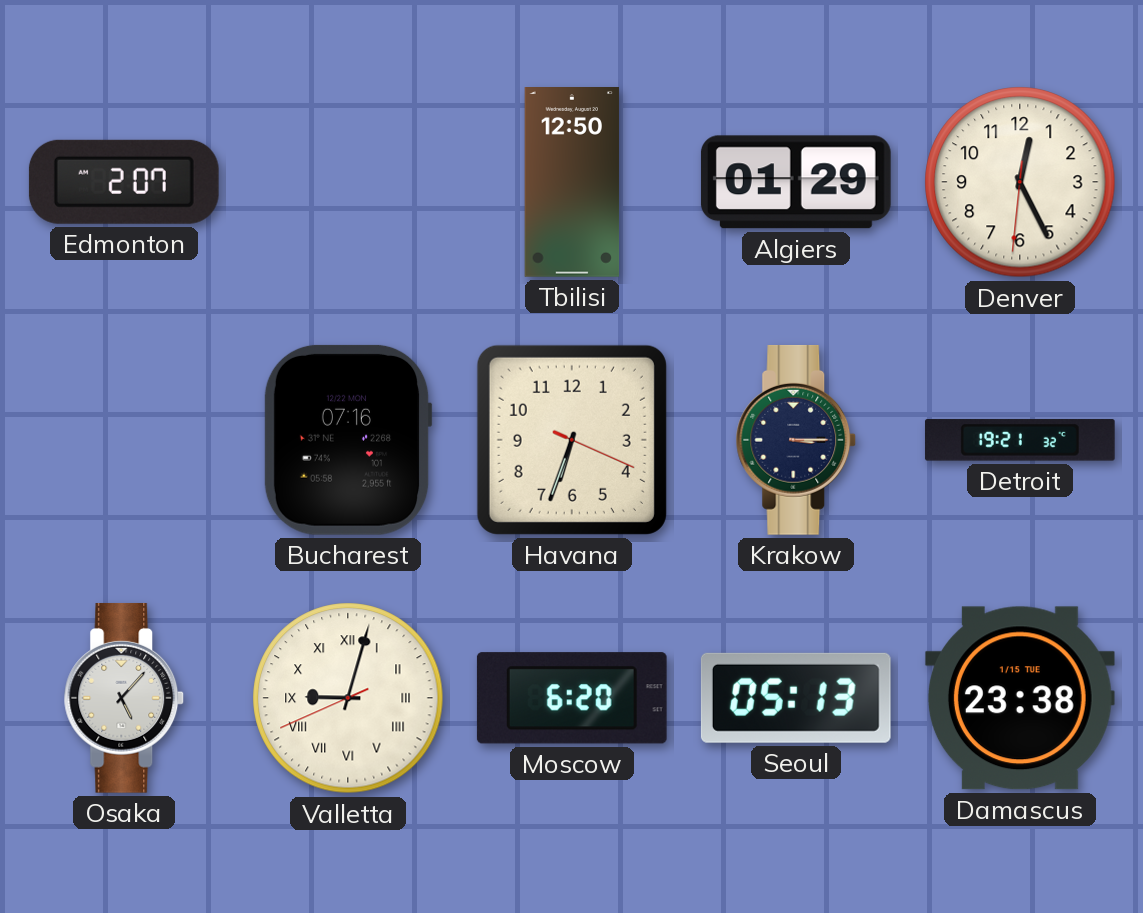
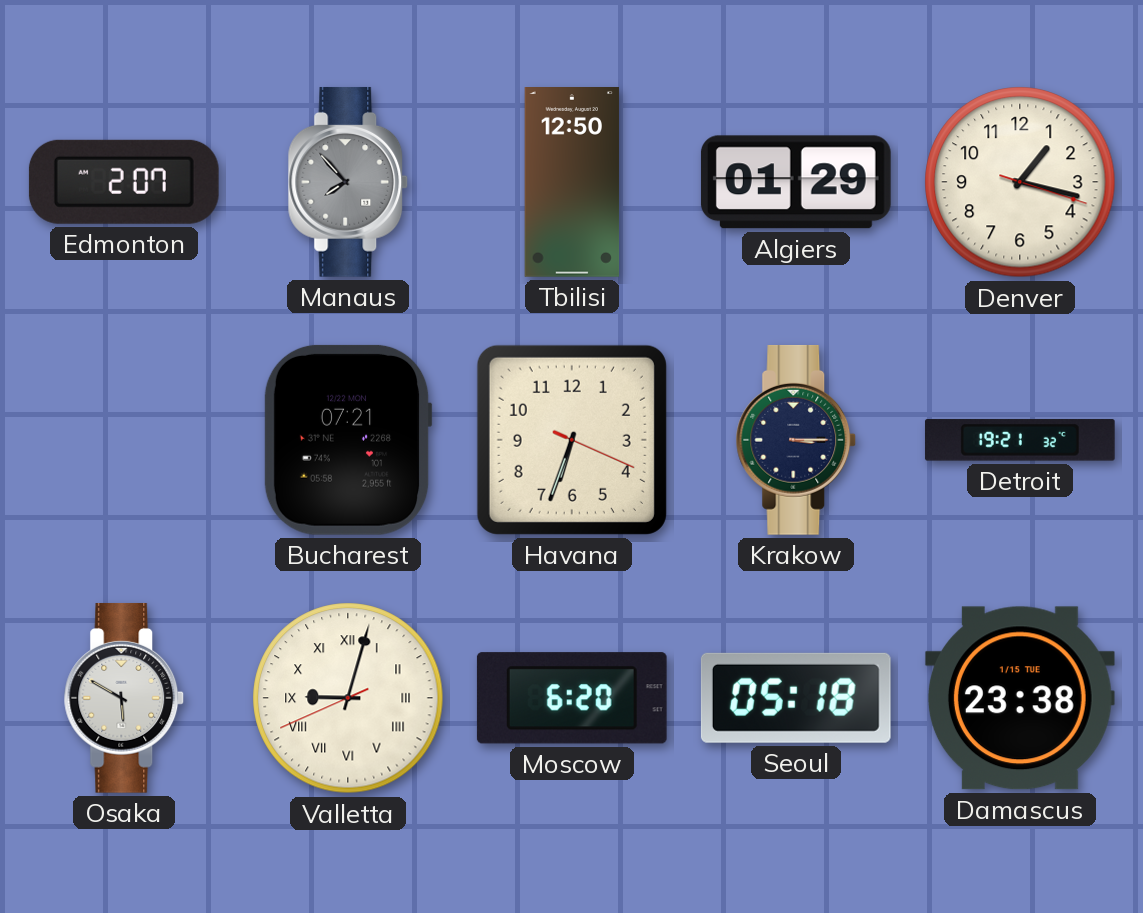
Manaus: none -> 7:53
Denver: 12:25 -> 1:17
Bucharest: 07:16 -> 07:21
Osaka: 5:07 -> 5:50
Seoul: 05:13 -> 05:18
